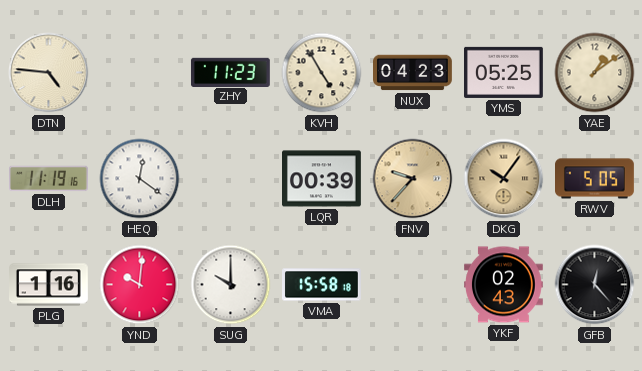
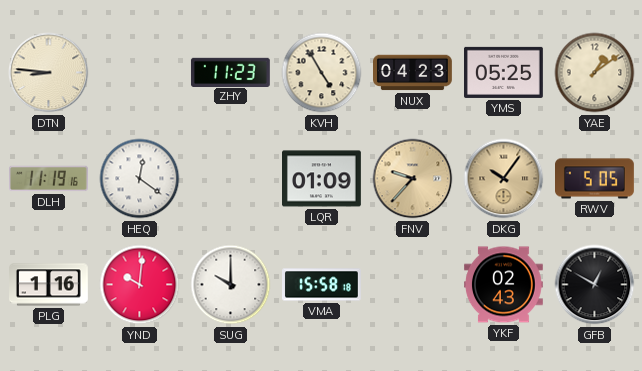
DTN: 4:46 -> 8:46
LQR: 00:39 -> 01:09
GFB: 12:23 -> 12:50
